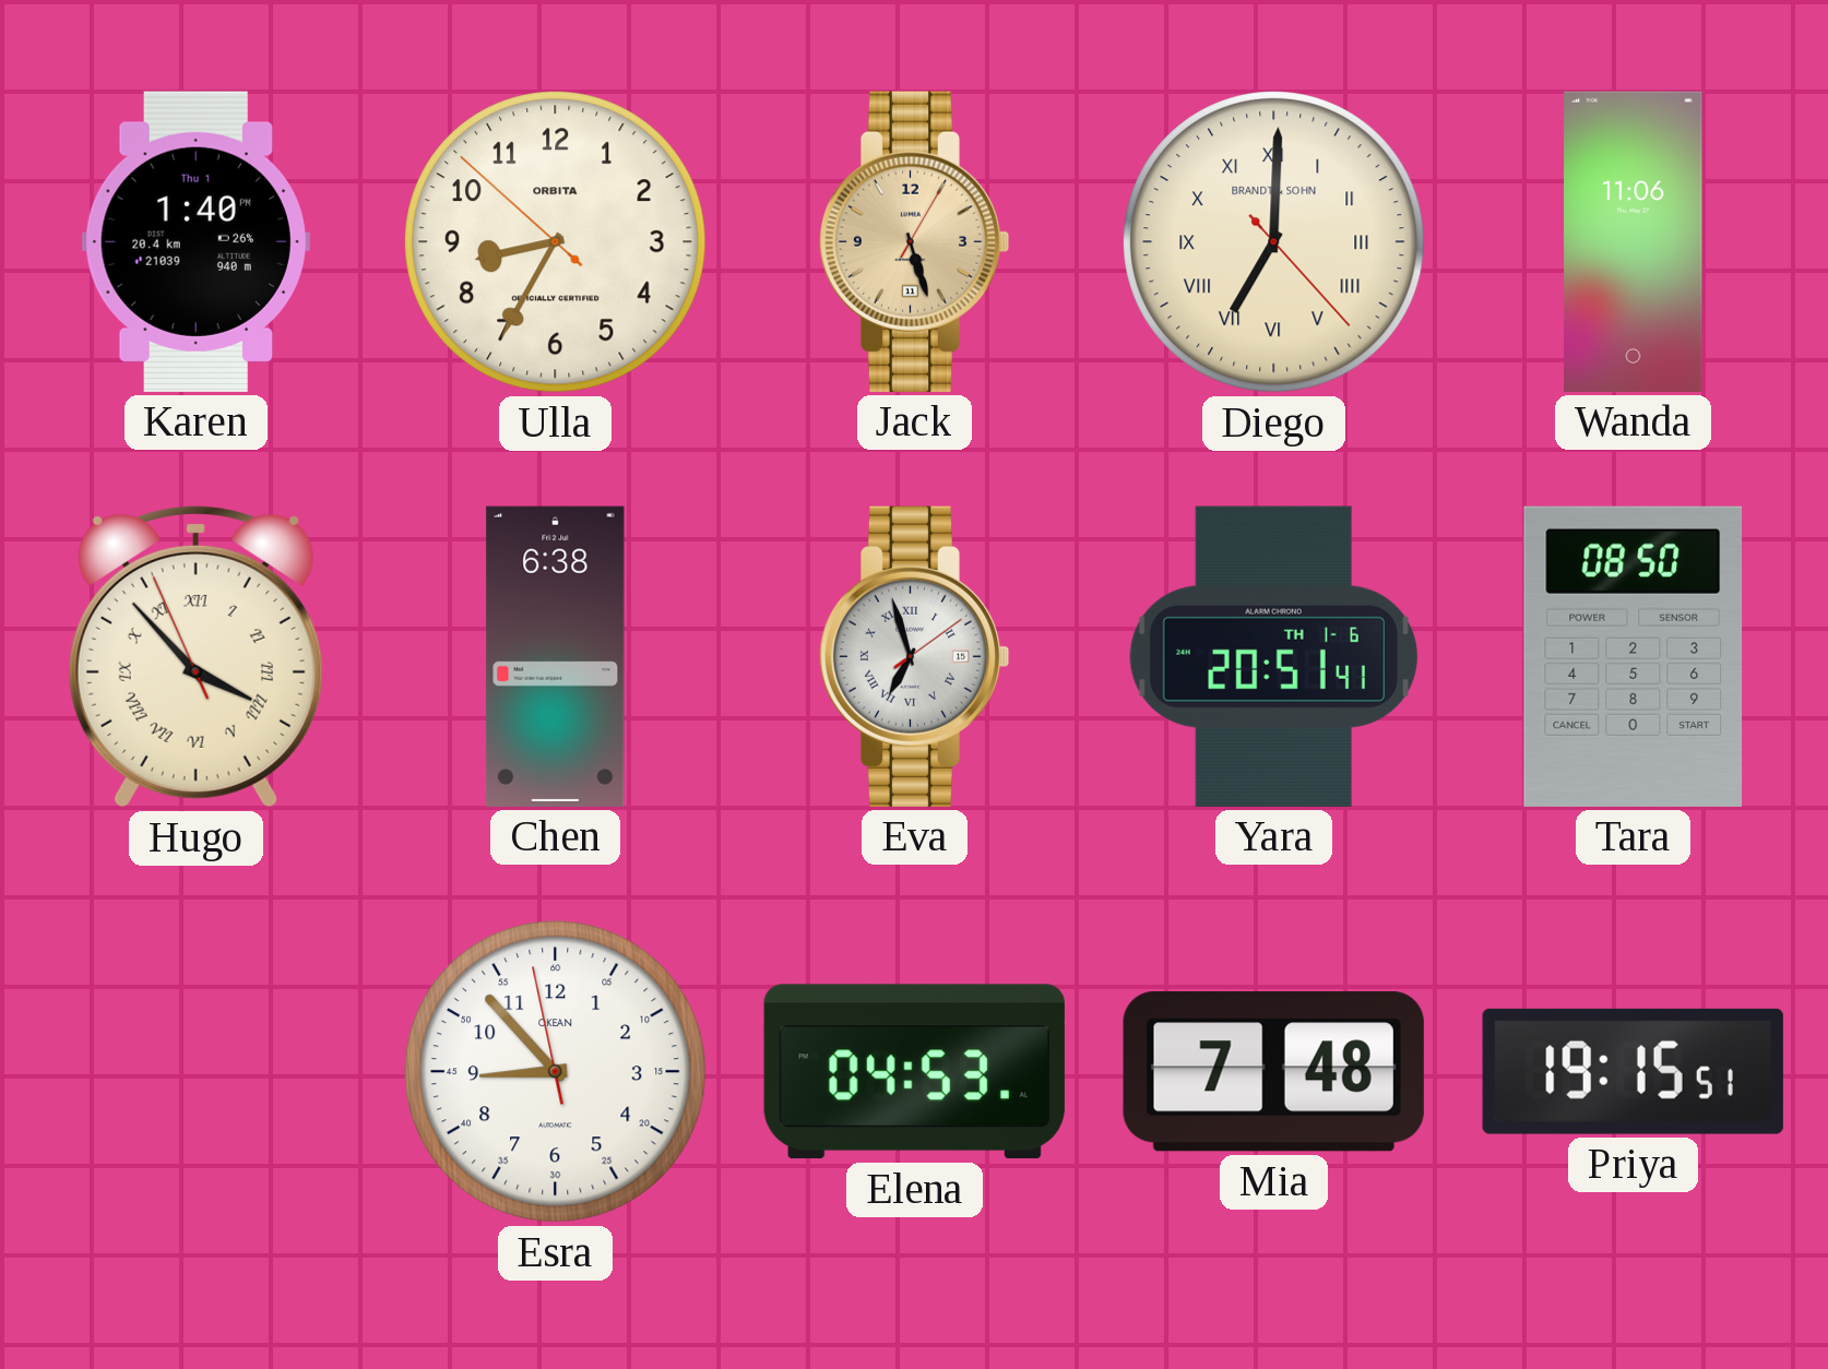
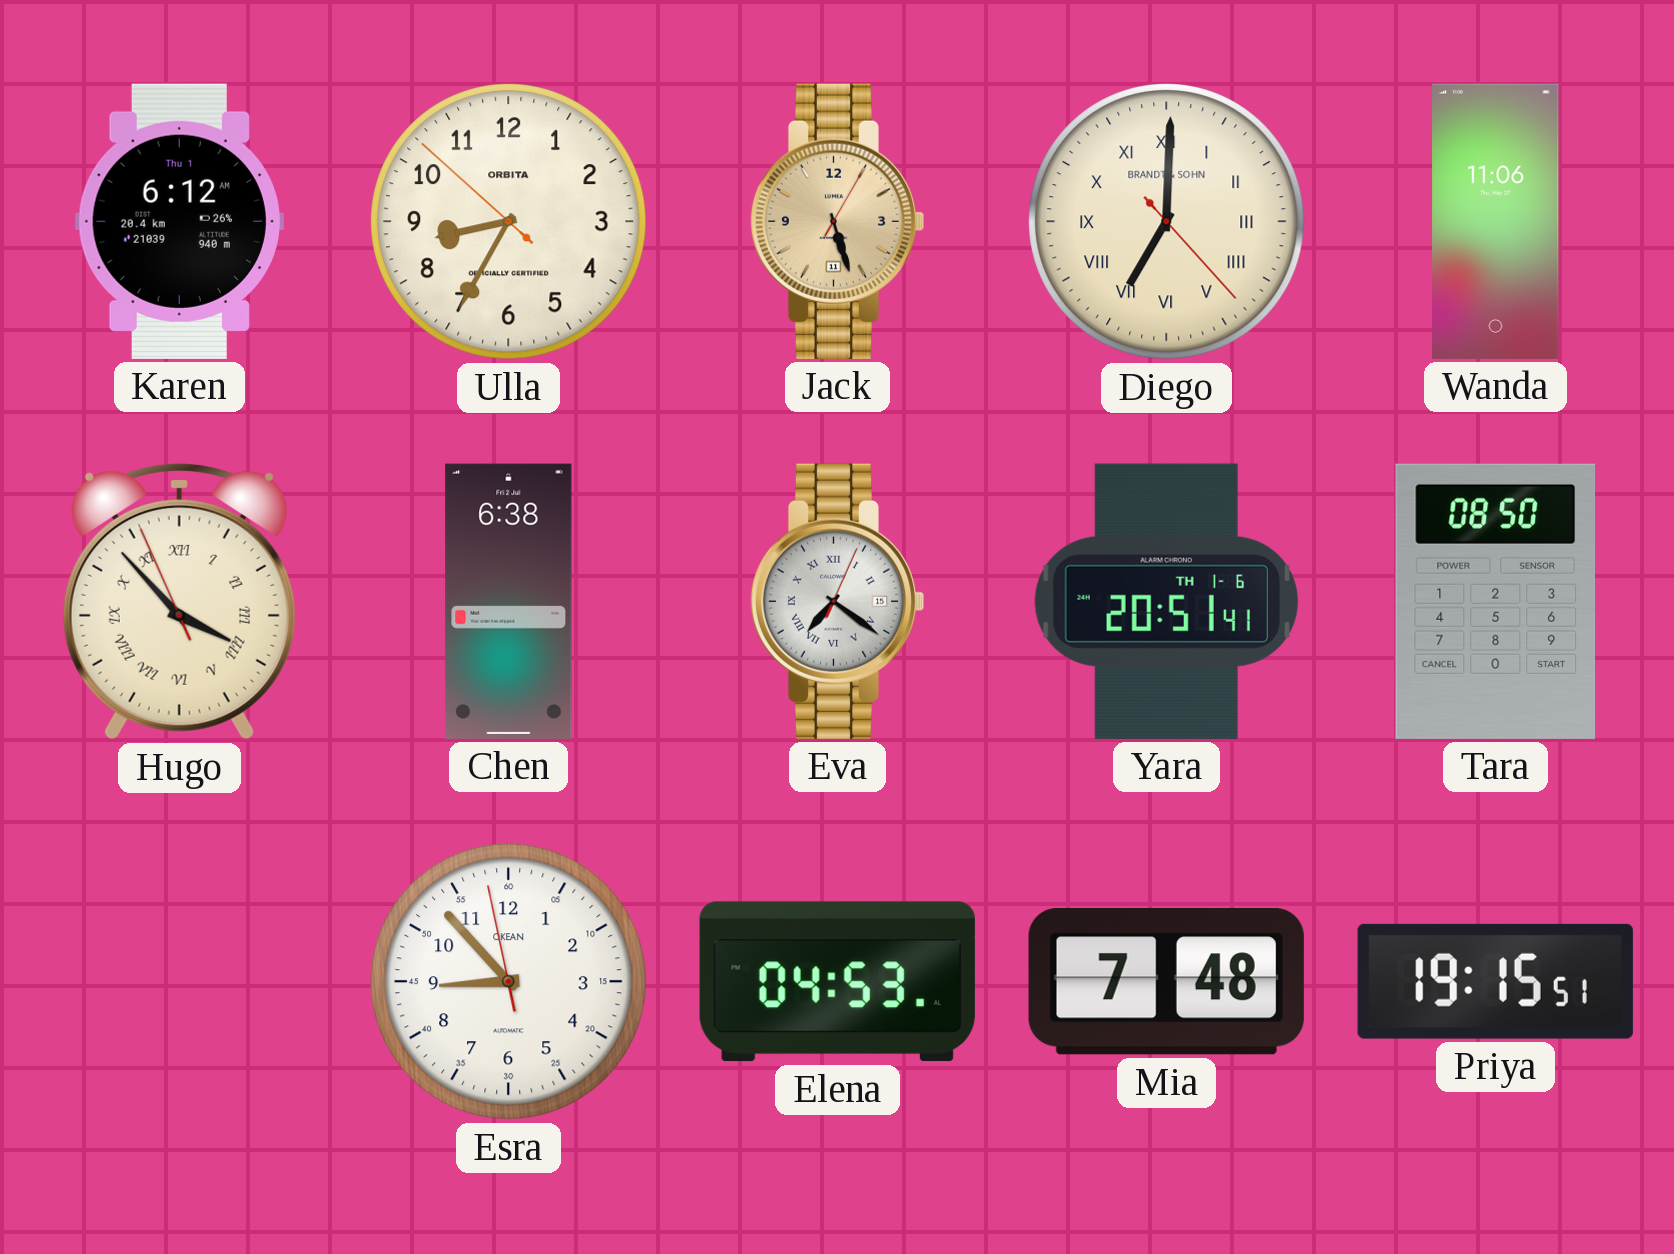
Karen: 1:40 -> 6:12
Eva: 6:57 -> 7:21
